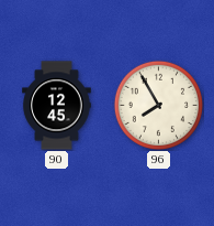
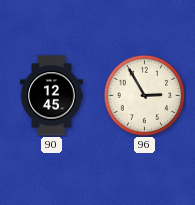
96: 7:55 -> 2:55
